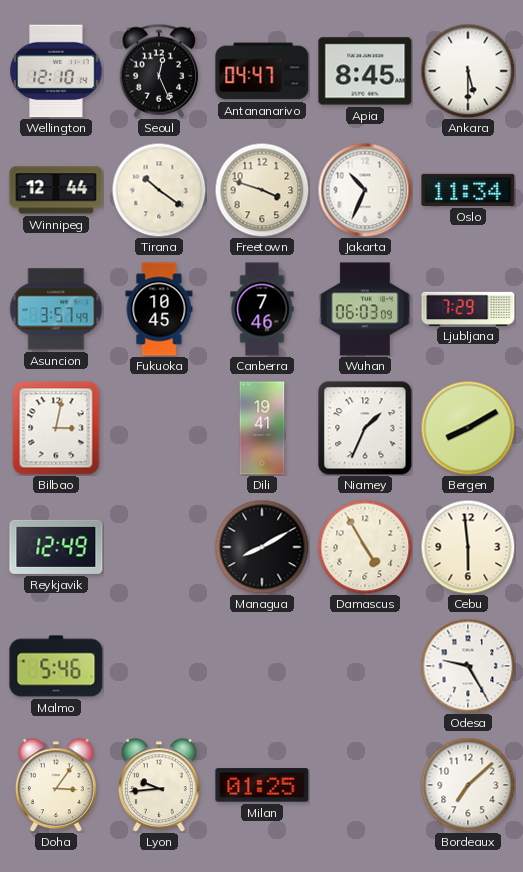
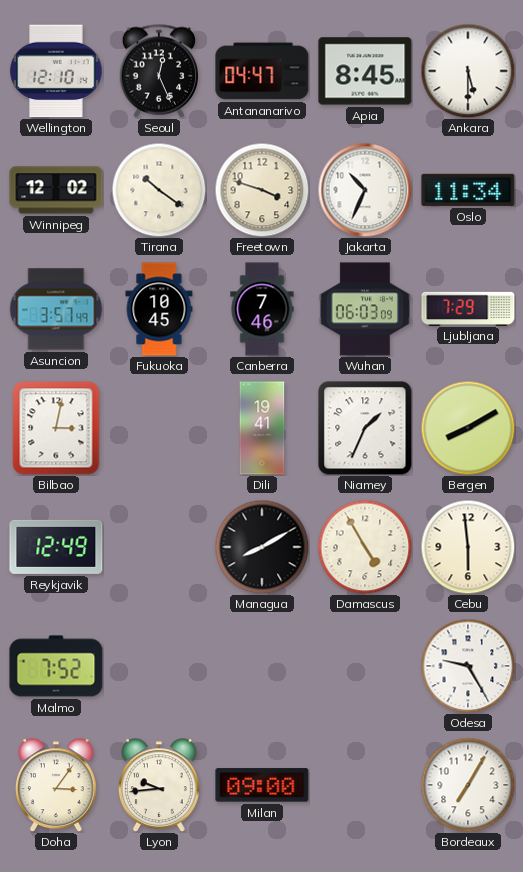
Winnipeg: 12:44 -> 12:02
Malmo: 5:46 -> 7:52
Milan: 01:25 -> 09:00
Bordeaux: 7:08 -> 7:05
